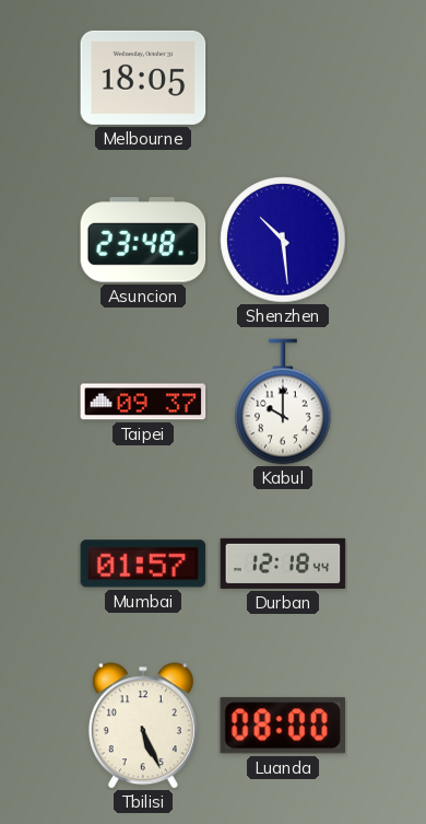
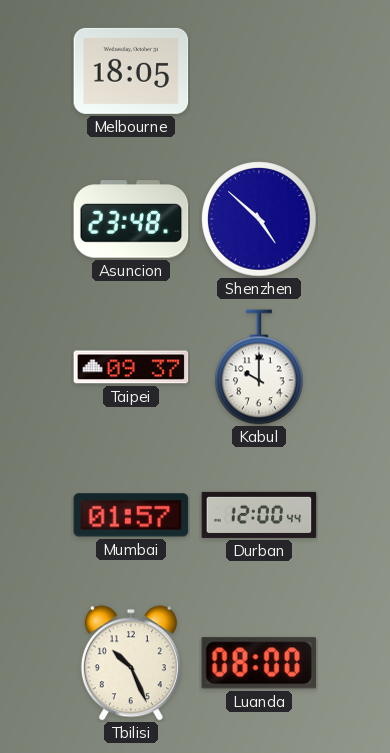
Shenzhen: 10:29 -> 4:52
Durban: 12:18 -> 12:00
Tbilisi: 5:26 -> 10:26
